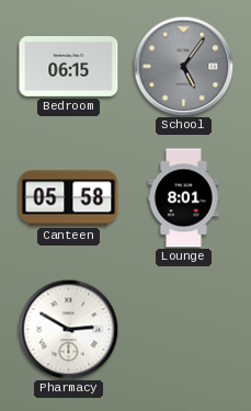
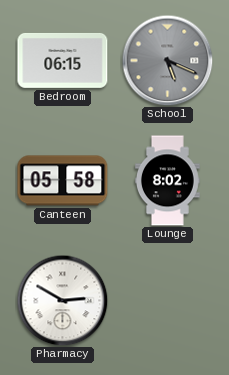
School: 5:06 -> 5:19
Lounge: 8:01 -> 8:02
